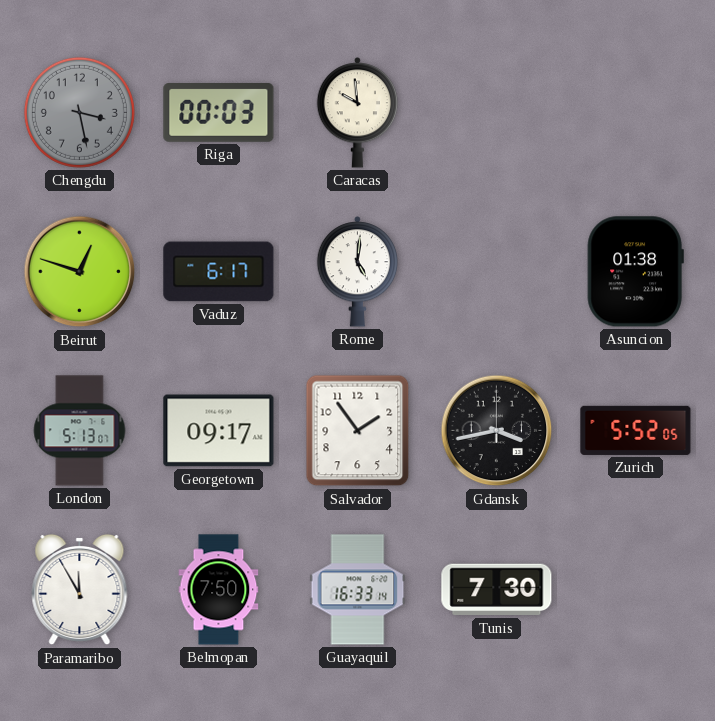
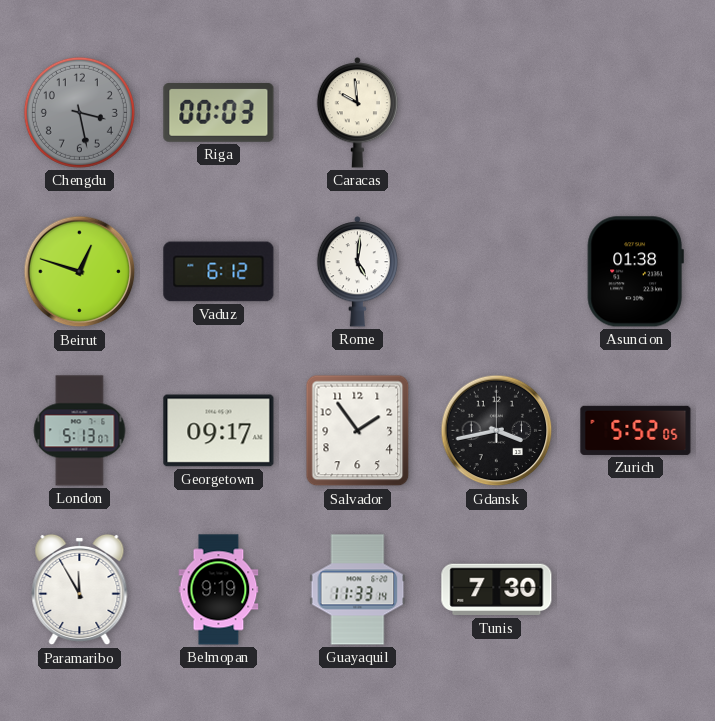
Vaduz: 6:17 -> 6:12
Belmopan: 7:50 -> 9:19
Guayaquil: 16:33 -> 11:33
